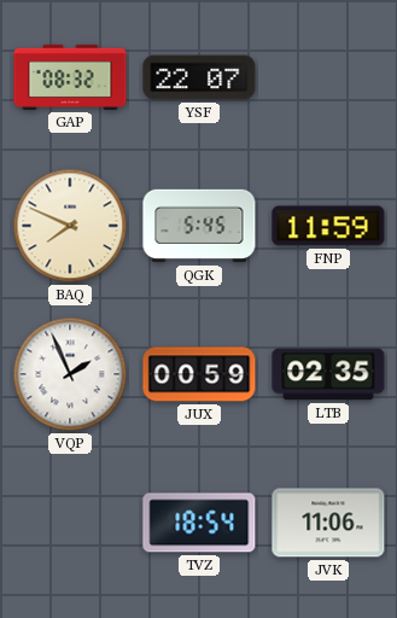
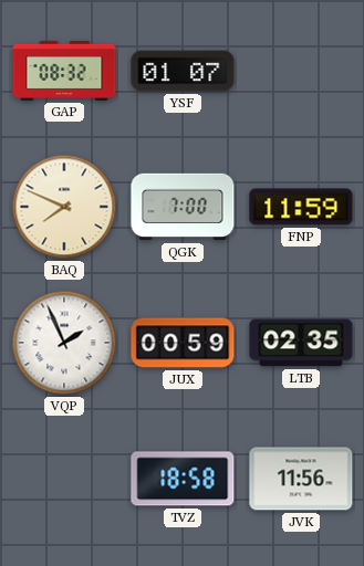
YSF: 22:07 -> 01:07
QGK: 5:45 -> 7:00
TVZ: 18:54 -> 18:58
JVK: 11:06 -> 11:56
